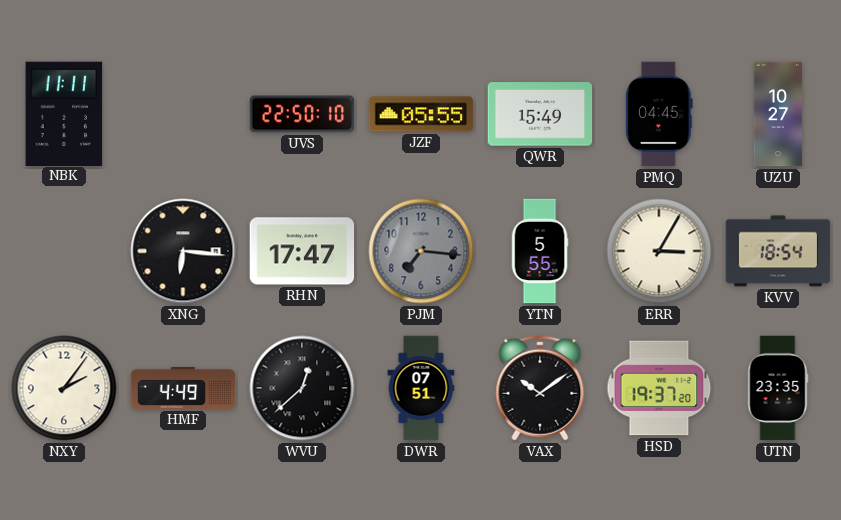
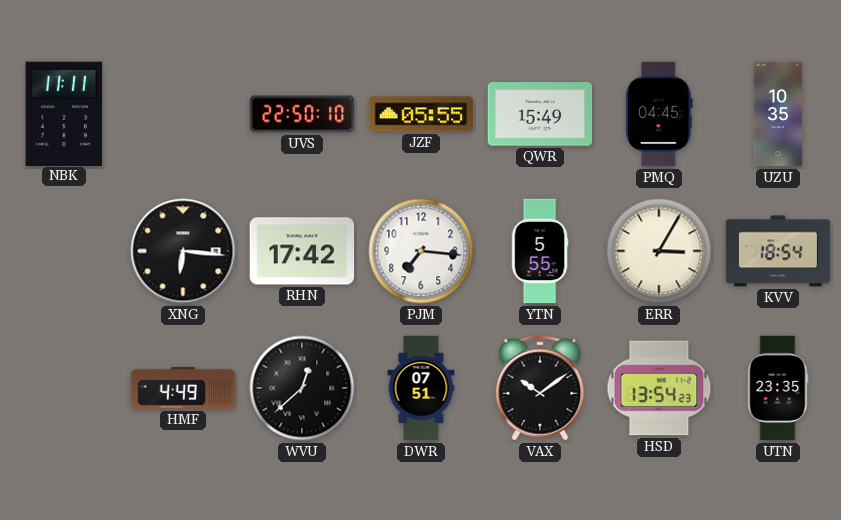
UZU: 10:27 -> 10:35
RHN: 17:47 -> 17:42
PJM dial: grey -> white
NXY: 2:06 -> none
HSD: 19:37 -> 13:54
